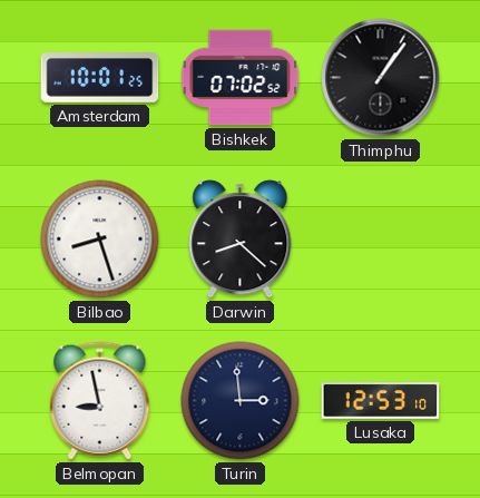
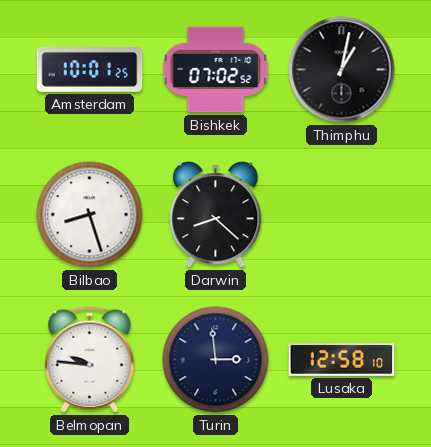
Thimphu: 1:06 -> 1:02
Belmopan: 8:58 -> 9:46
Lusaka: 12:53 -> 12:58
